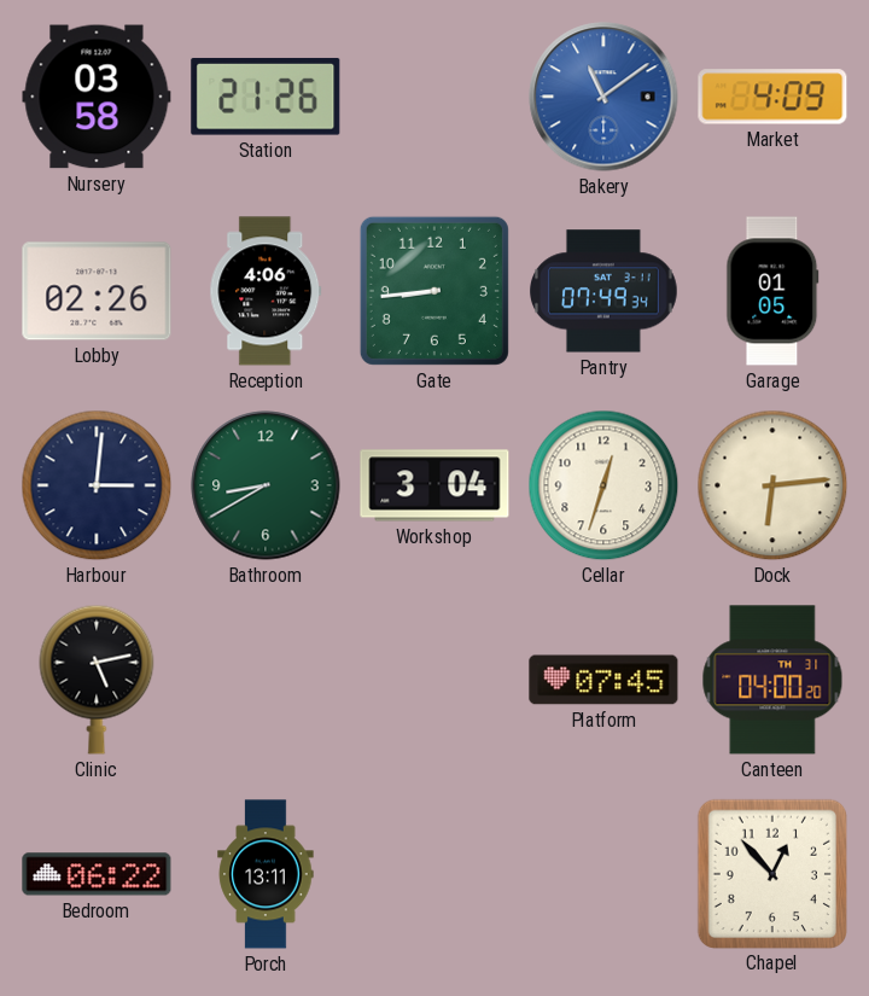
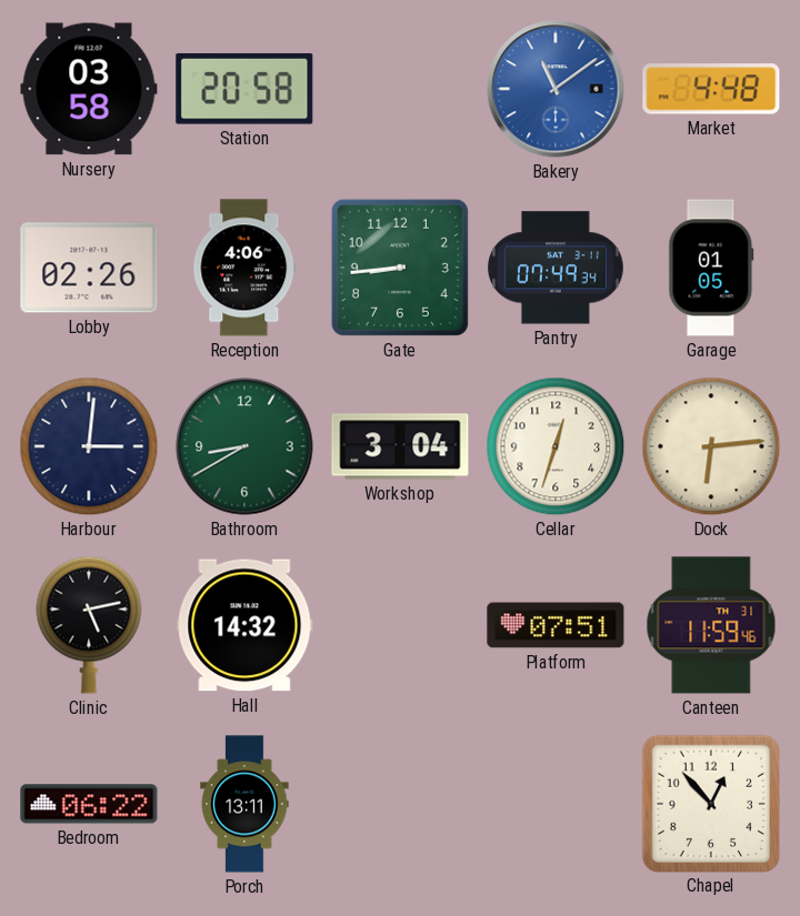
Station: 21:26 -> 20:58
Market: 4:09 -> 4:48
Hall: none -> 14:32
Platform: 07:45 -> 07:51
Canteen: 04:00 -> 11:59
